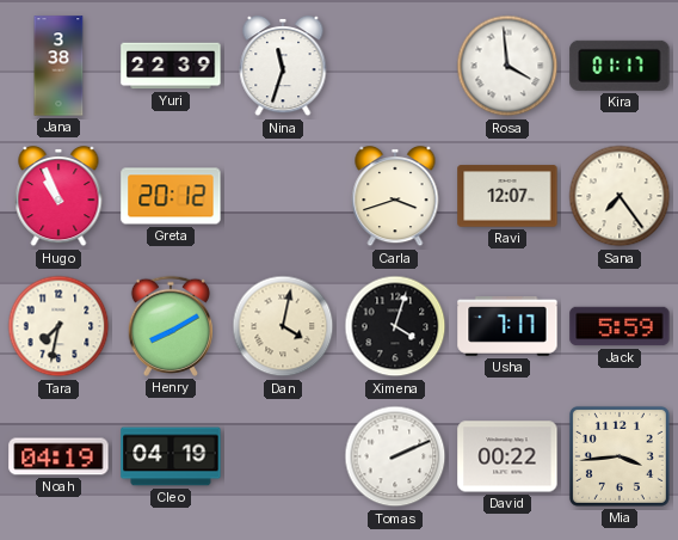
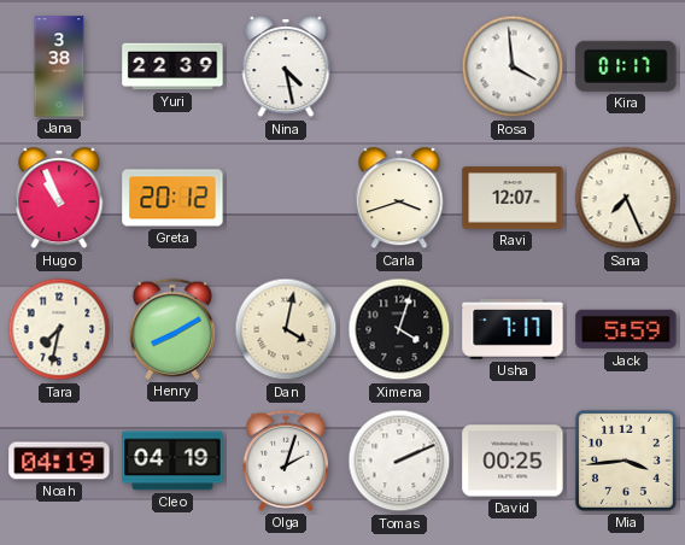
Nina: 11:33 -> 4:28
Sana: 7:24 -> 7:26
Olga: none -> 2:03
David: 00:22 -> 00:25
